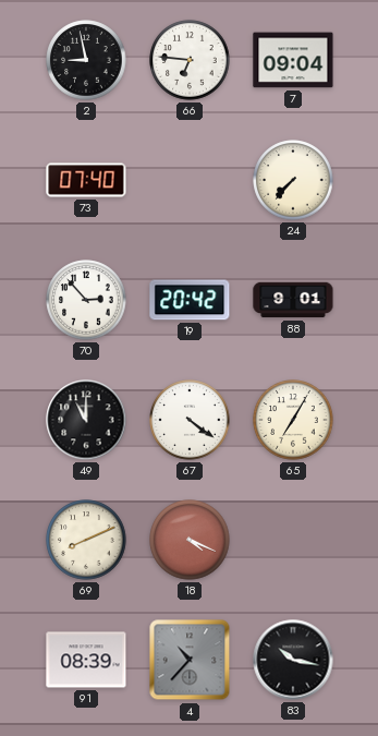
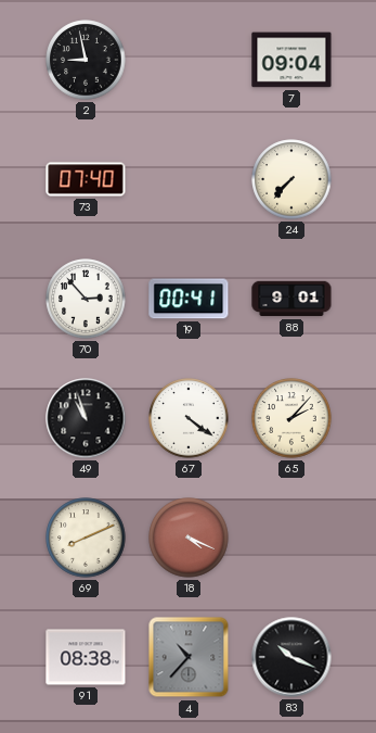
66: 6:46 -> none
19: 20:42 -> 00:41
49: 11:00 -> 10:57
65: 7:05 -> 2:07
91: 08:39 -> 08:38
83: 10:17 -> 10:19
